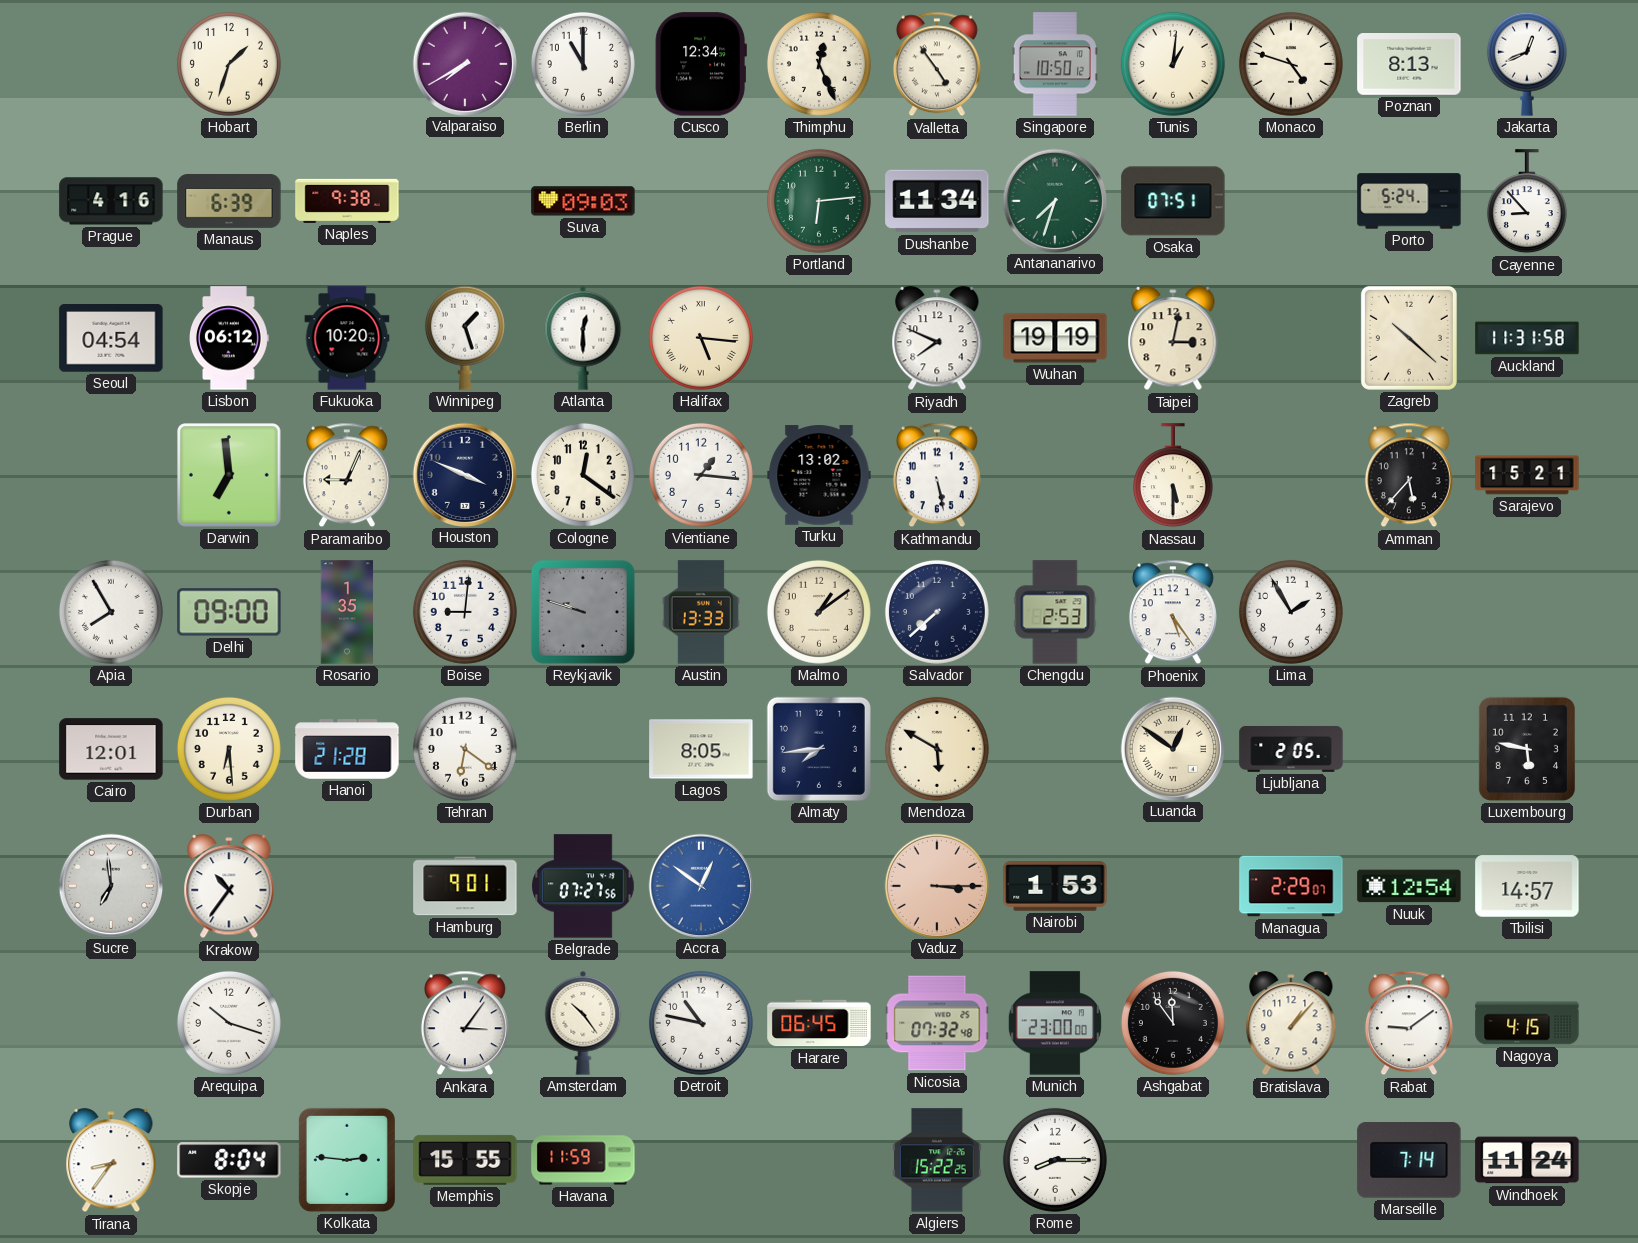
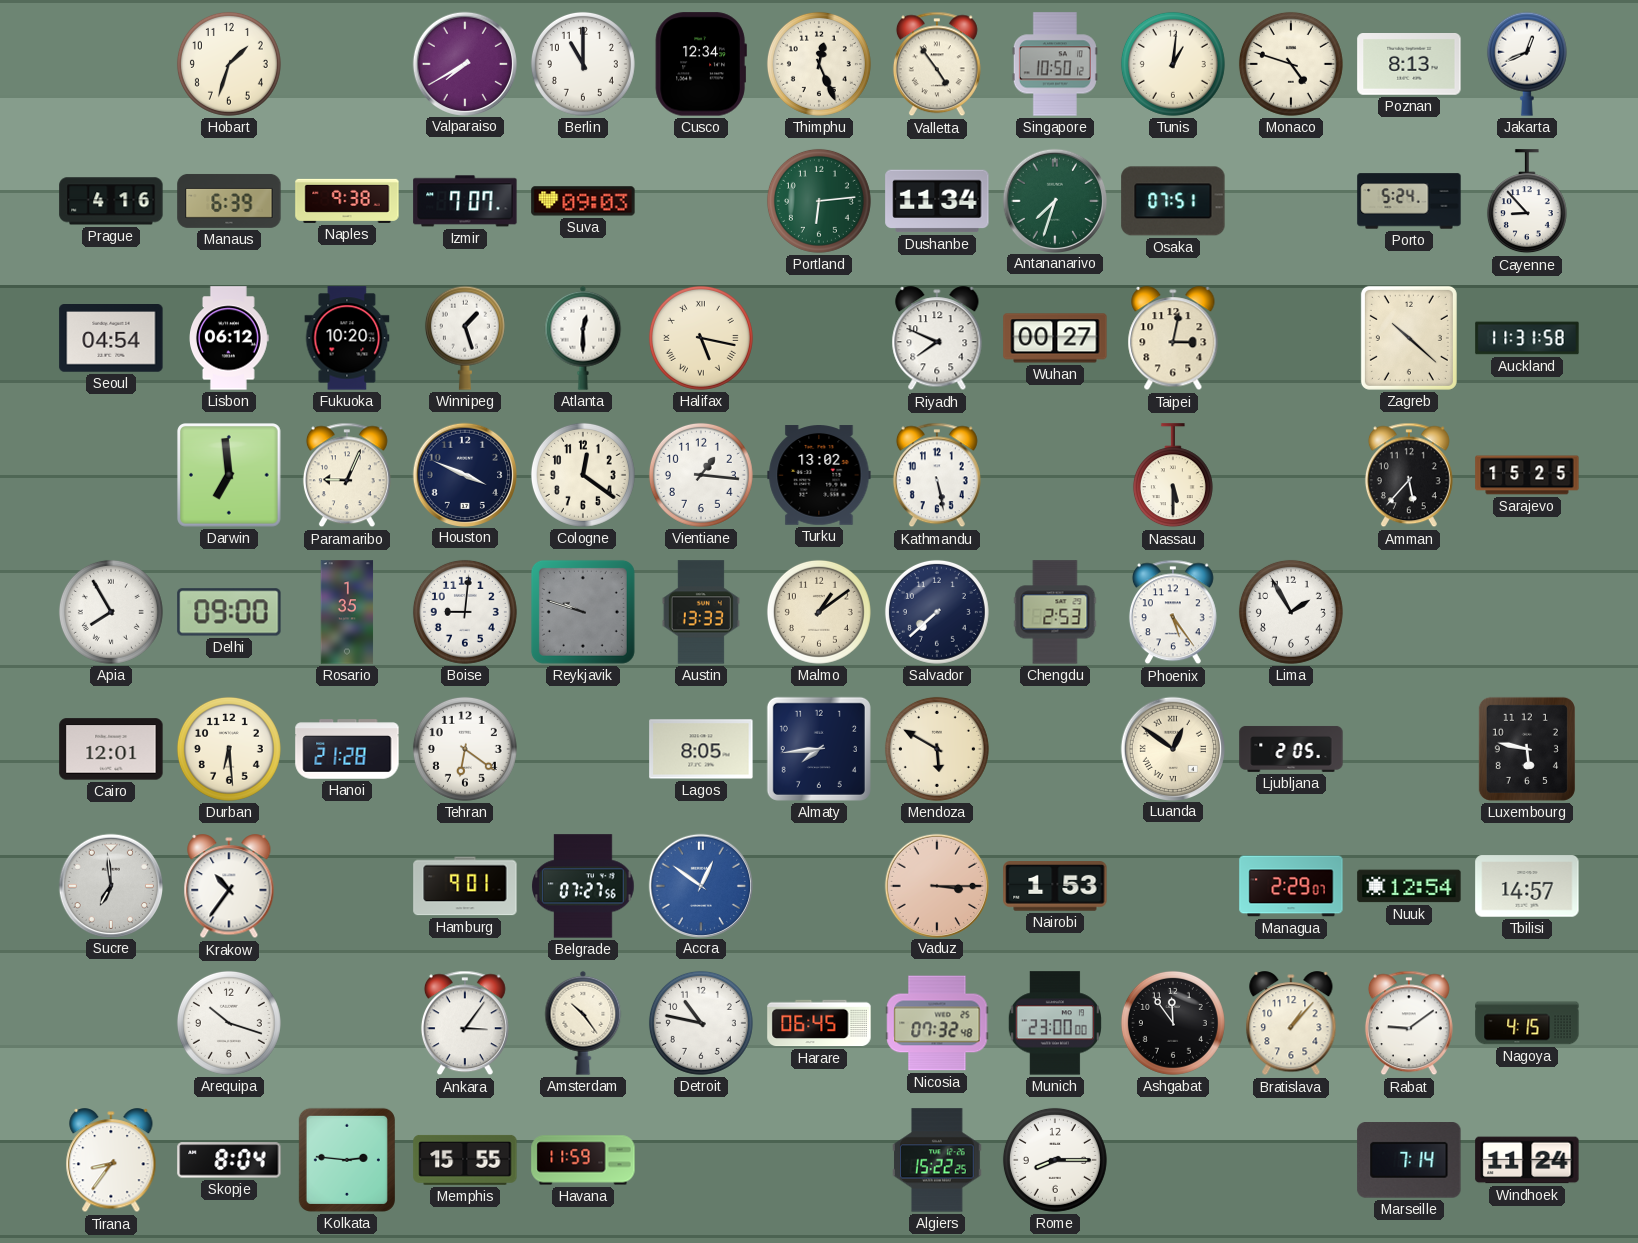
Izmir: none -> 7:07
Halifax: 5:16 -> 5:17
Wuhan: 19:19 -> 00:27
Sarajevo: 15:21 -> 15:25
